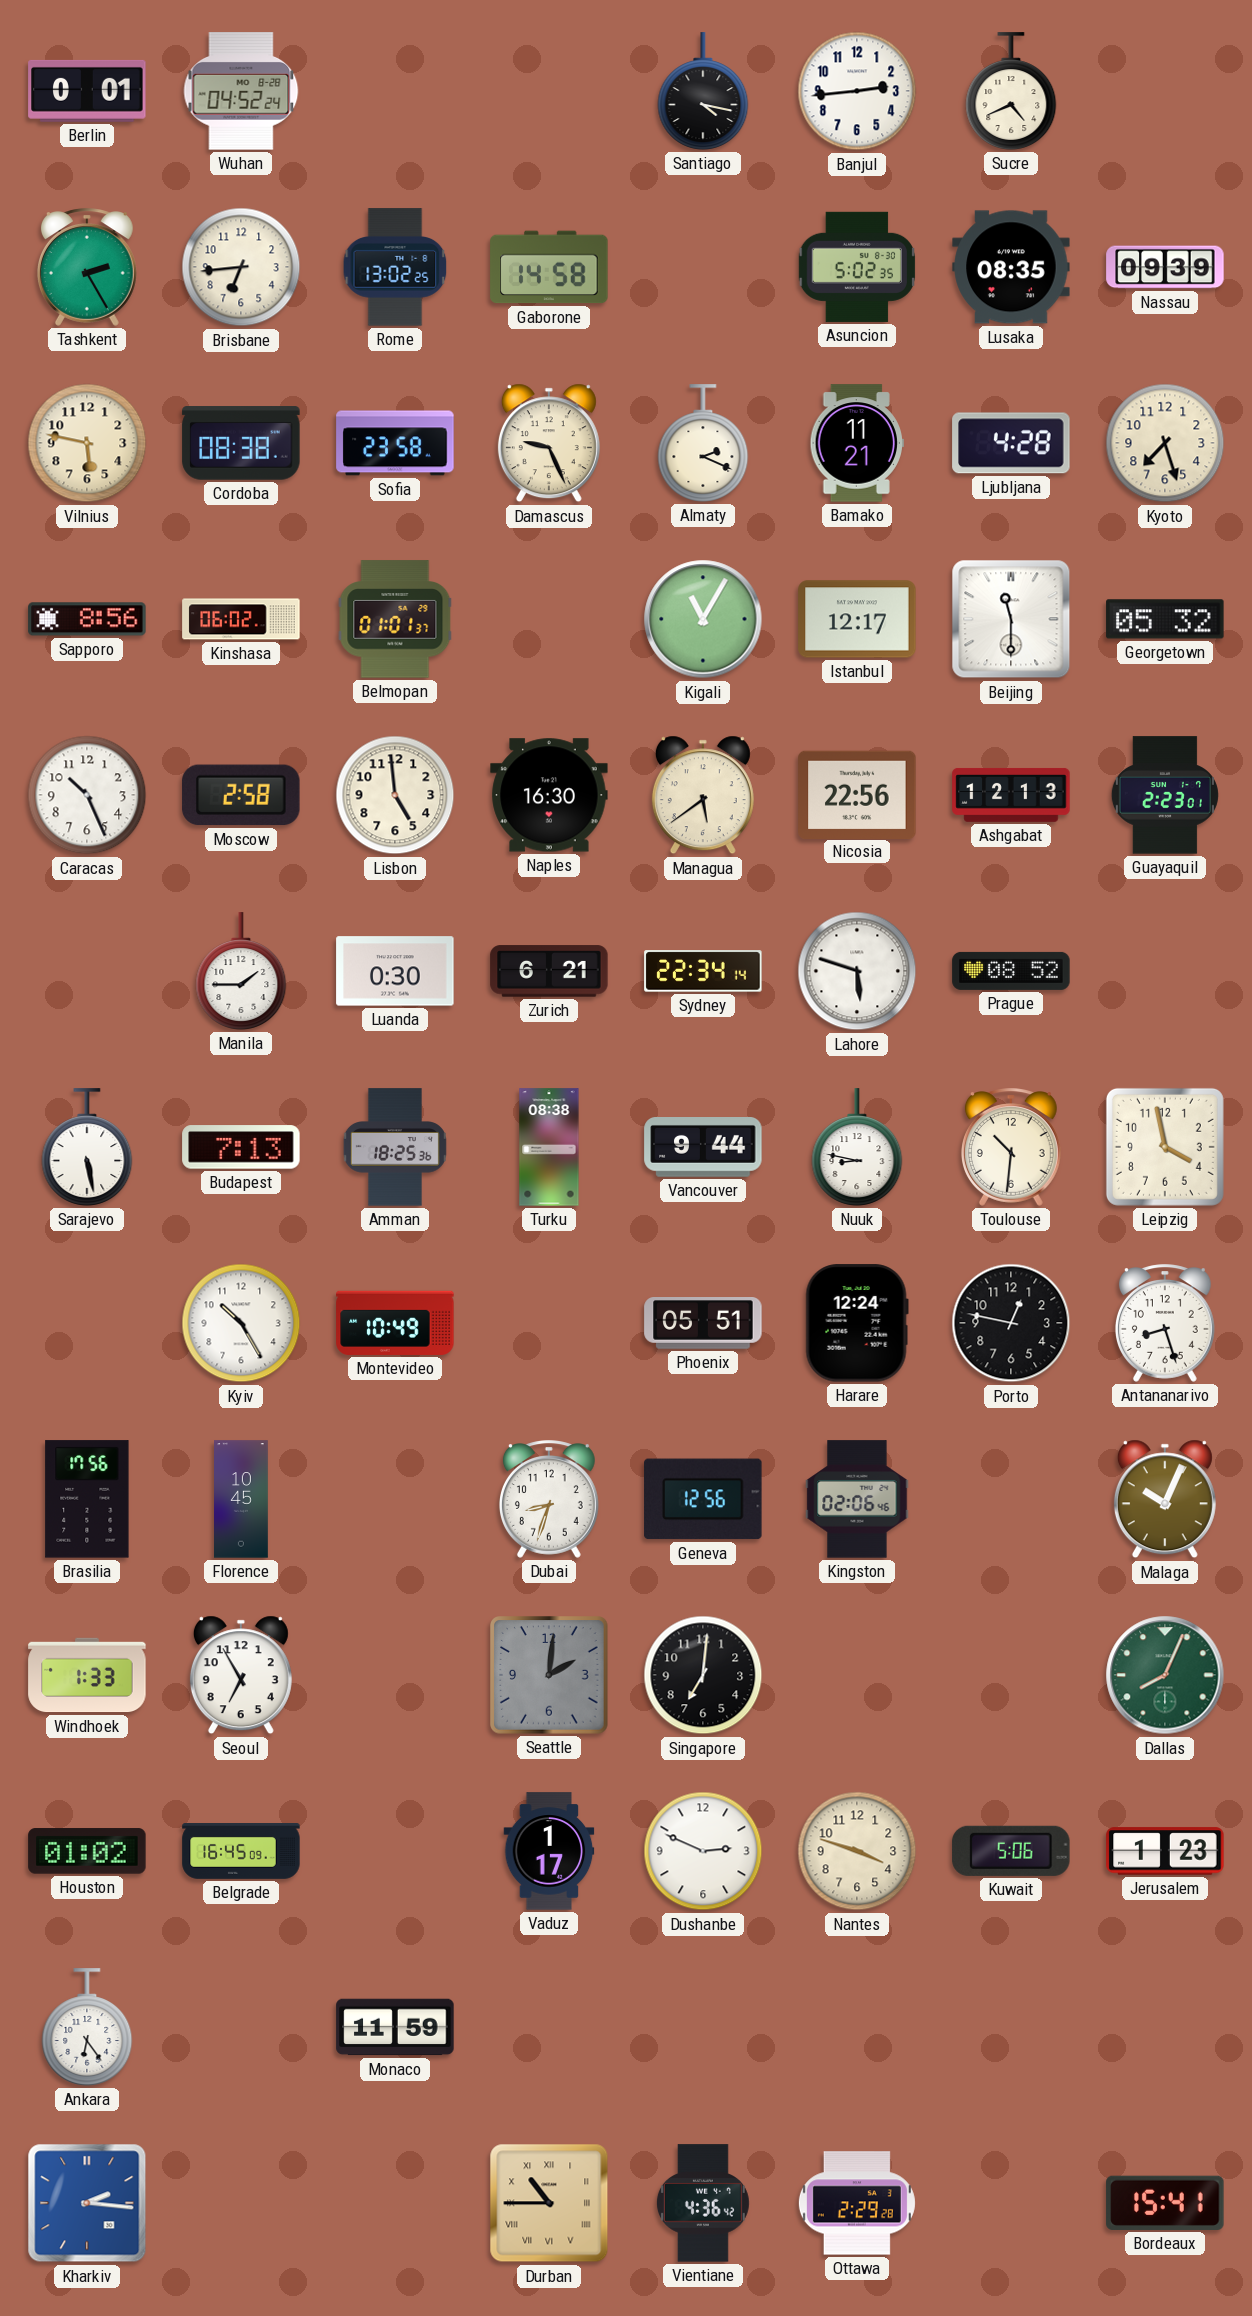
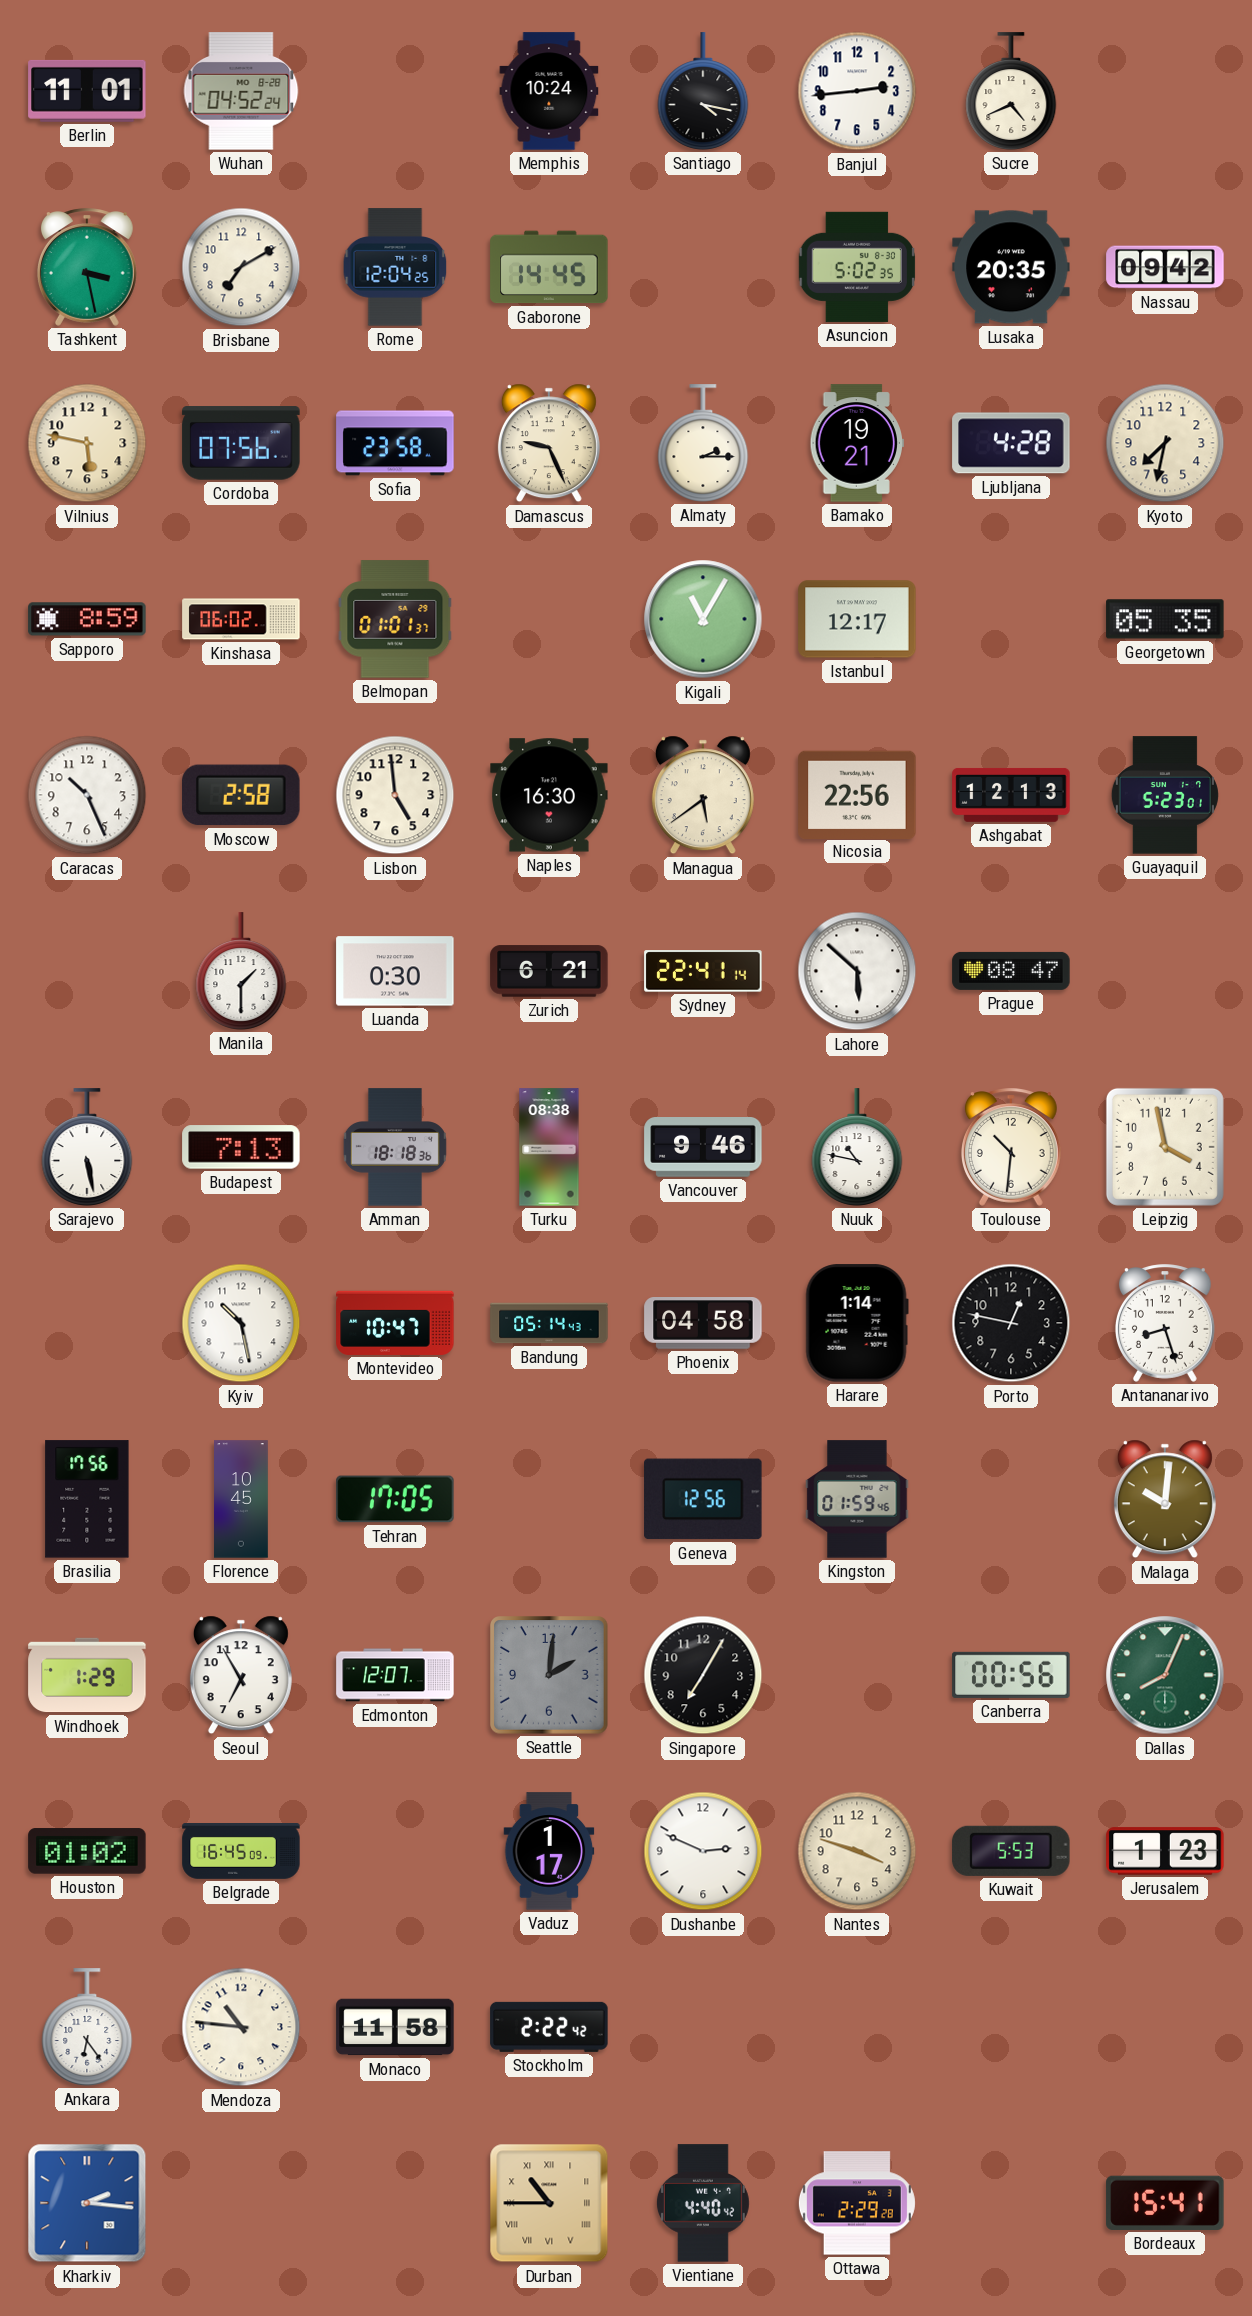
Berlin: 0:01 -> 11:01
Memphis: none -> 10:24
Tashkent: 2:25 -> 3:28
Brisbane: 6:44 -> 7:10
Rome: 13:02 -> 12:04
Gaborone: 14:58 -> 14:45
Lusaka: 08:35 -> 20:35
Nassau: 09:39 -> 09:42
Cordoba: 08:38 -> 07:56
Almaty: 2:19 -> 2:15
Bamako: 11:21 -> 19:21
Kyoto: 7:27 -> 7:32
Sapporo: 8:56 -> 8:59
Beijing: 11:30 -> none
Georgetown: 05:32 -> 05:35
Guayaquil: 2:23 -> 5:23
Manila: 1:45 -> 1:30
Sydney: 22:34 -> 22:41
Lahore: 5:48 -> 5:52
Prague: 08:52 -> 08:47
Amman: 18:25 -> 18:18
Vancouver: 9:44 -> 9:46
Nuuk: 8:47 -> 10:47
Kyiv: 10:25 -> 10:28
Montevideo: 10:49 -> 10:47
Bandung: none -> 05:14
Phoenix: 05:51 -> 04:58
Harare: 12:24 -> 1:14
Tehran: none -> 17:05
Dubai: 8:33 -> none
Kingston: 02:06 -> 01:59
Malaga: 10:04 -> 10:01
Windhoek: 1:33 -> 1:29
Edmonton: none -> 12:07
Singapore: 7:01 -> 7:05
Canberra: none -> 00:56
Kuwait: 5:06 -> 5:53
Mendoza: none -> 10:46
Monaco: 11:59 -> 11:58
Stockholm: none -> 2:22
Vientiane: 4:36 -> 4:40
